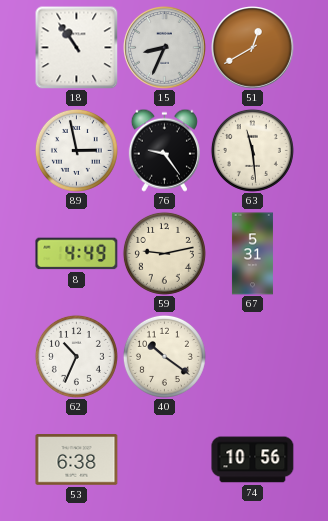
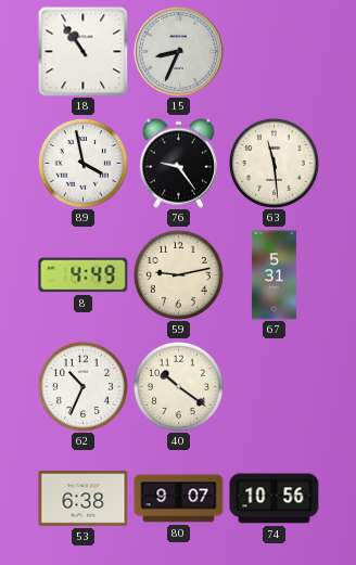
51: 12:40 -> none
89: 2:58 -> 3:58
80: none -> 9:07
